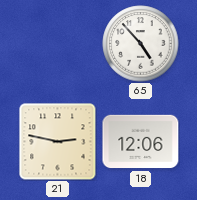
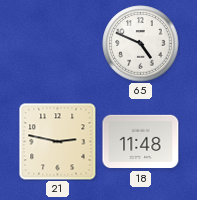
65: 4:53 -> 4:49
18: 12:06 -> 11:48
